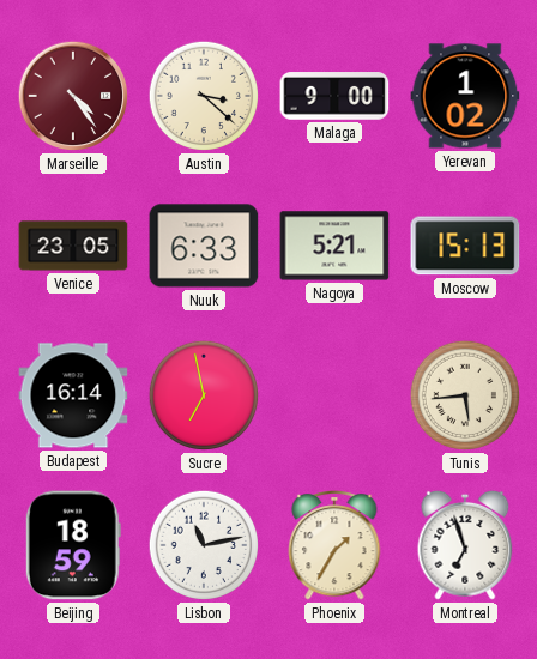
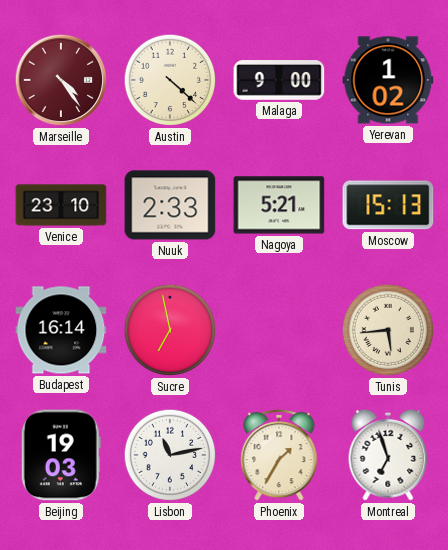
Austin: 3:22 -> 4:22
Venice: 23:05 -> 23:10
Nuuk: 6:33 -> 2:33
Beijing: 18:59 -> 19:03
